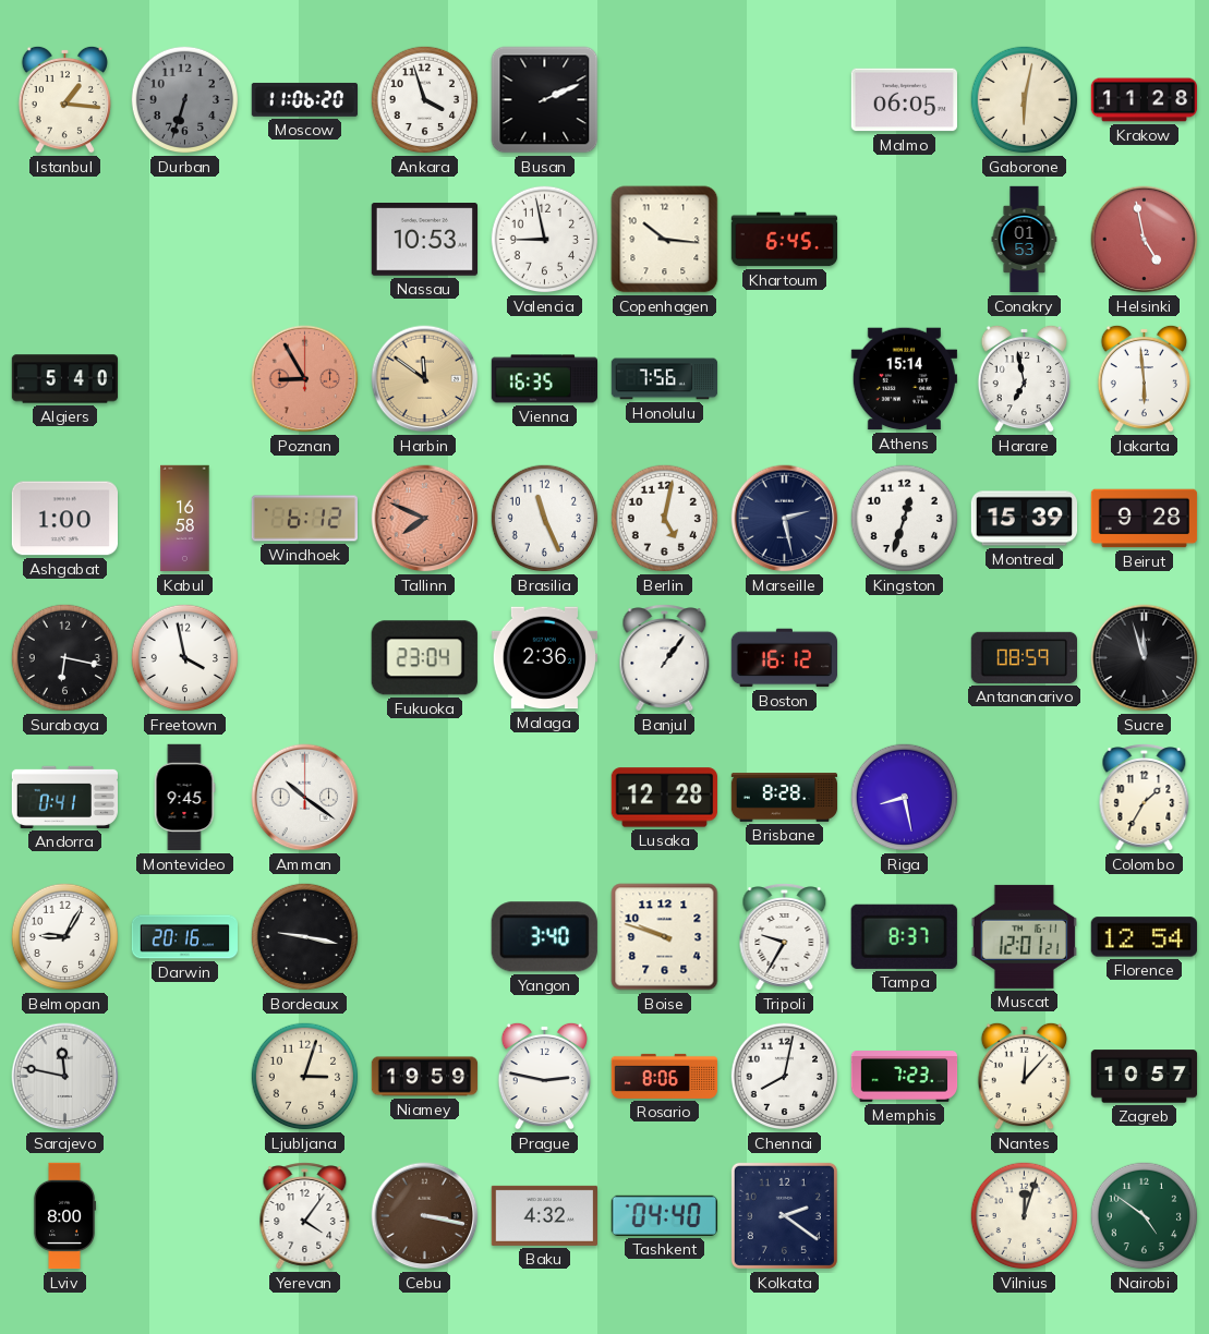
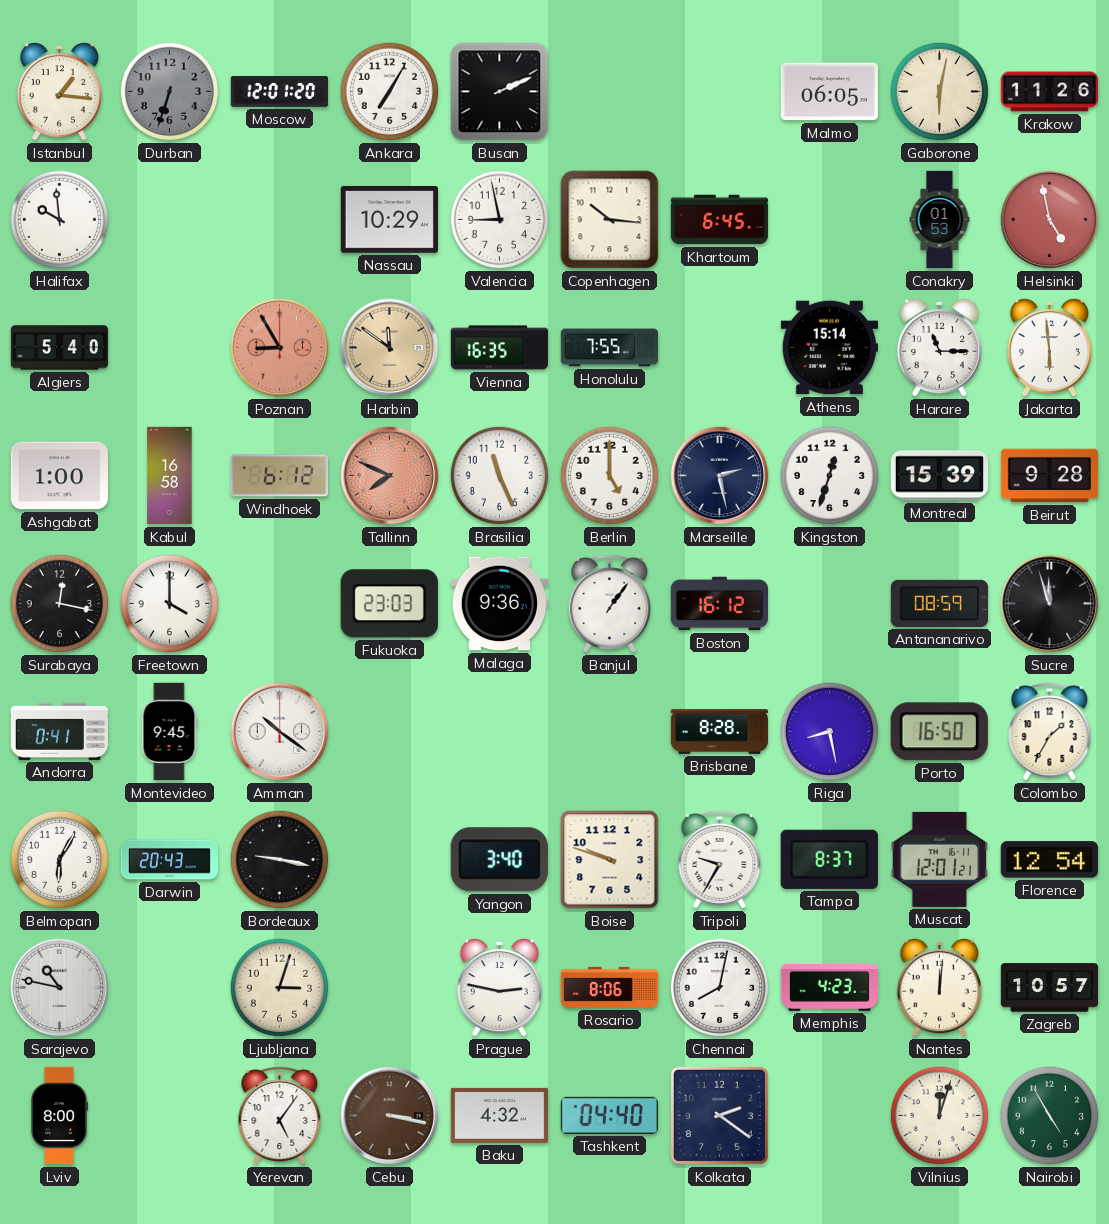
Moscow: 11:06 -> 12:01
Ankara: 3:57 -> 7:05
Krakow: 11:28 -> 11:26
Halifax: none -> 9:59
Nassau: 10:53 -> 10:29
Honolulu: 7:56 -> 7:55
Harare: 6:58 -> 11:15
Berlin: 5:02 -> 5:00
Surabaya: 6:17 -> 12:17
Freetown: 3:58 -> 4:00
Fukuoka: 23:04 -> 23:03
Malaga: 2:36 -> 9:36
Lusaka: 12:28 -> none
Porto: none -> 16:50
Belmopan: 9:05 -> 6:05
Darwin: 20:16 -> 20:43
Sarajevo: 11:47 -> 10:47
Niamey: 19:59 -> none
Memphis: 7:23 -> 4:23
Nantes: 12:07 -> 12:01
Yerevan: 4:06 -> 5:06
Nairobi: 4:51 -> 4:55
